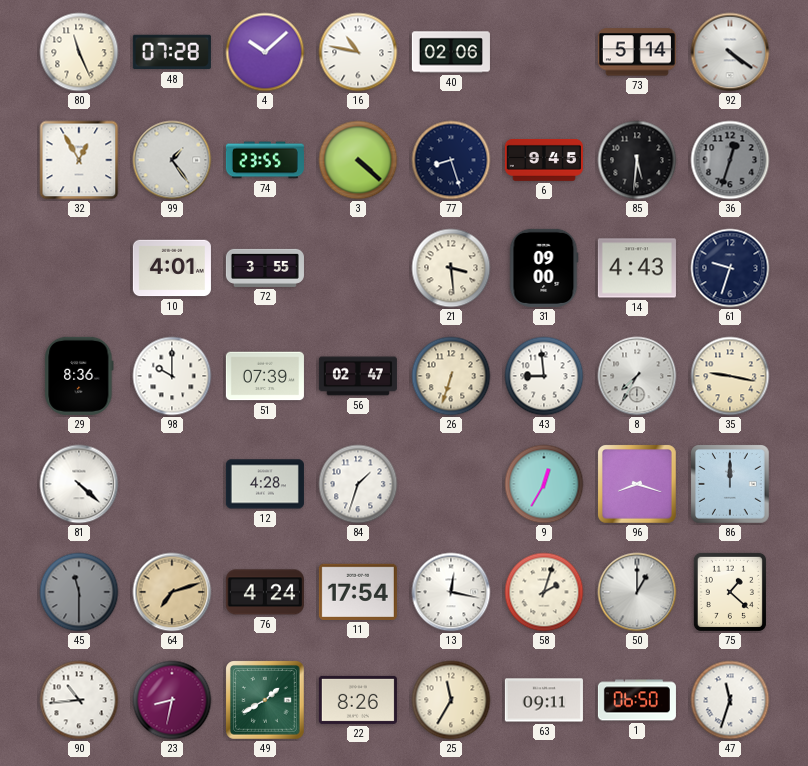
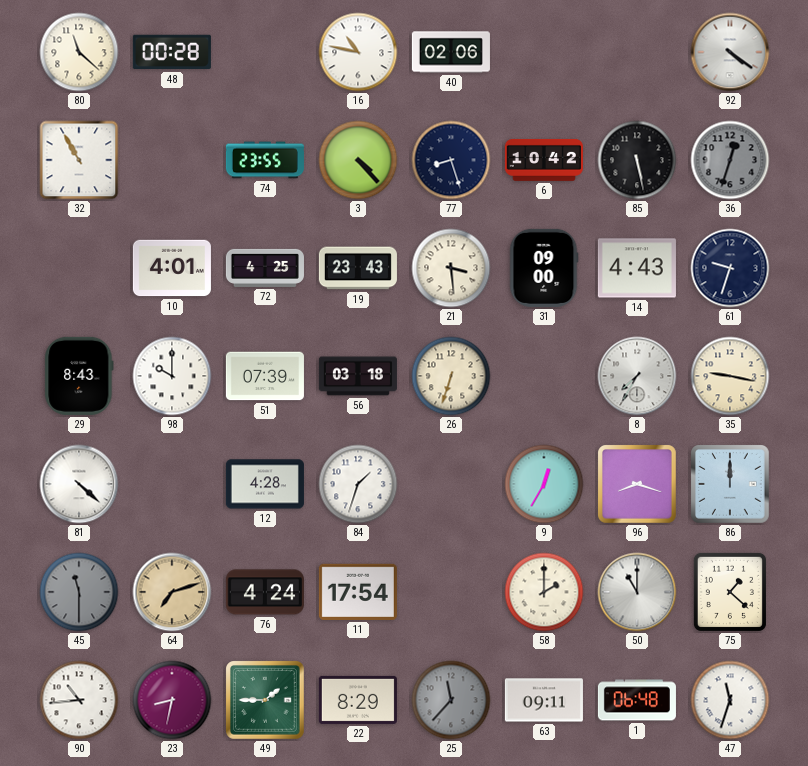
80: 11:26 -> 11:22
48: 07:28 -> 00:28
4: 10:08 -> none
73: 5:14 -> none
32: 12:55 -> 10:55
99: 1:24 -> none
3: 4:22 -> 4:23
6: 9:45 -> 10:42
85: 5:31 -> 5:28
72: 3:55 -> 4:25
19: none -> 23:43
29: 8:36 -> 8:43
56: 02:47 -> 03:18
43: 8:59 -> none
13: 12:17 -> none
58: 2:03 -> 2:00
50: 1:00 -> 11:00
49: 1:40 -> 1:45
22: 8:26 -> 8:29
25: 11:35 -> 11:37
25 dial: cream -> grey
1: 06:50 -> 06:48
